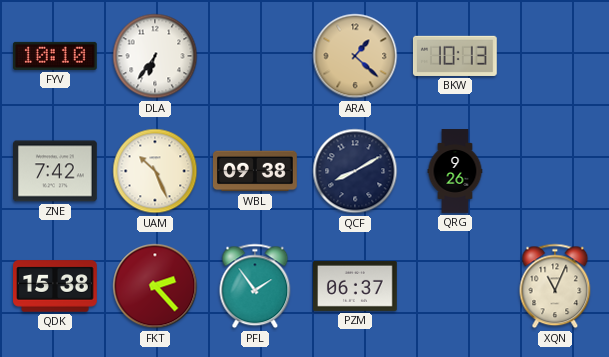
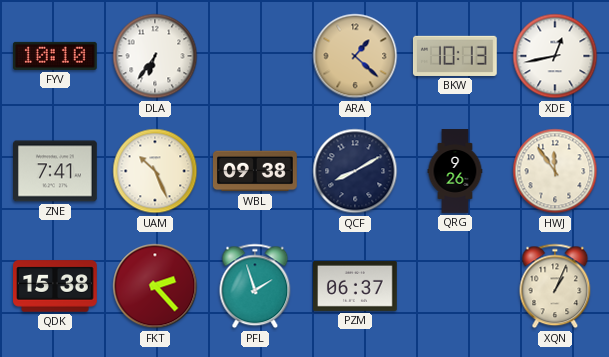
XDE: none -> 12:43
ZNE: 7:42 -> 7:41
HWJ: none -> 11:54
PFL: 1:54 -> 1:57
XQN: 11:04 -> 1:04
